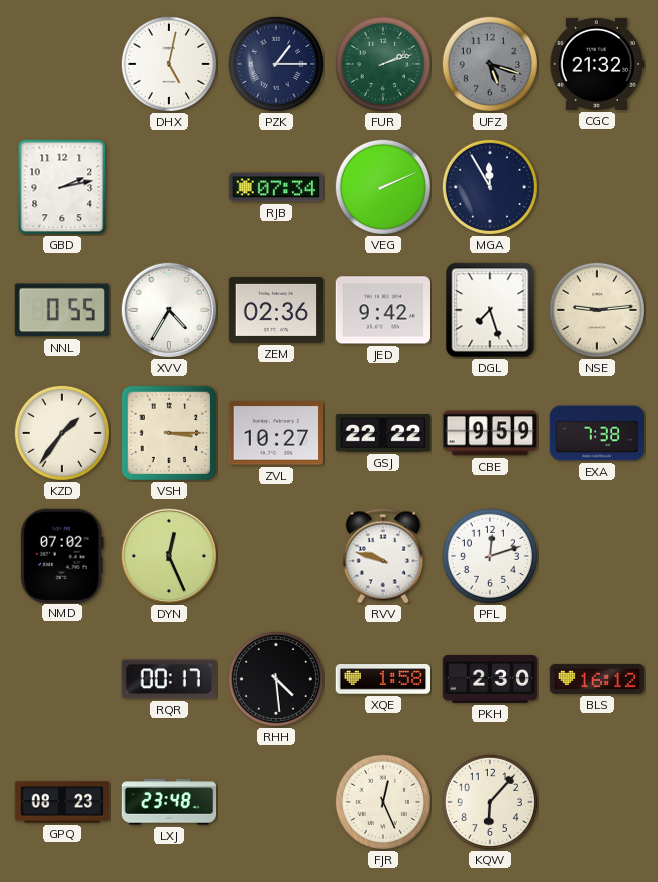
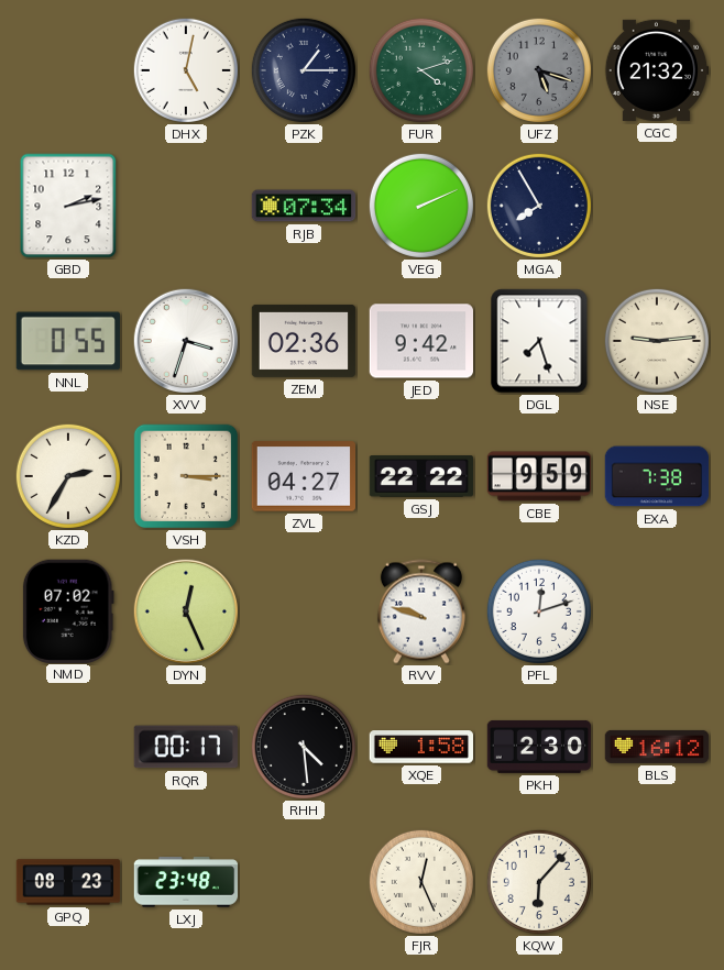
FUR: 2:12 -> 4:12
MGA: 11:55 -> 7:55
XVV: 4:35 -> 3:33
KZD: 1:36 -> 2:35
ZVL: 10:27 -> 04:27
